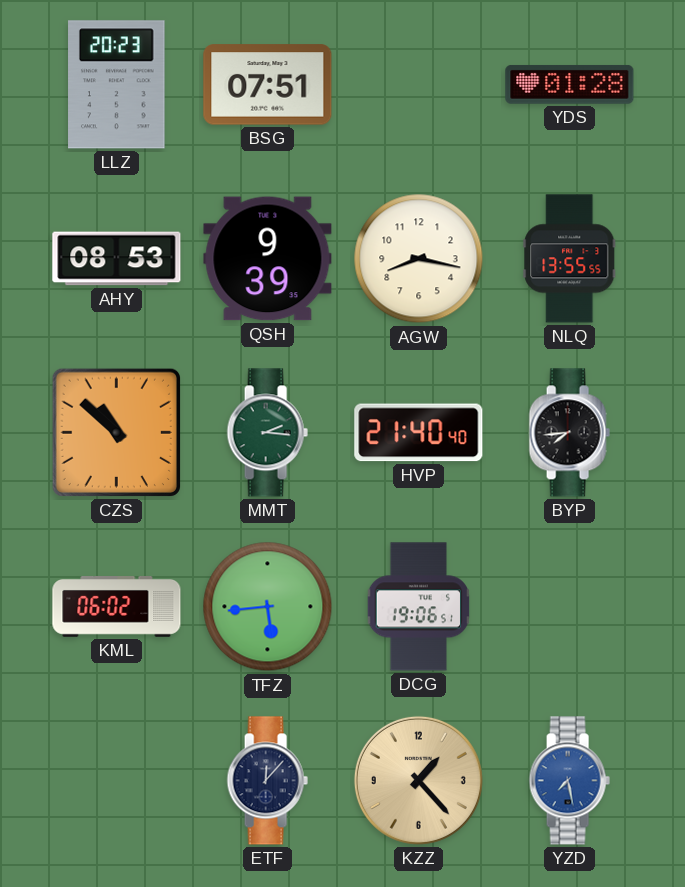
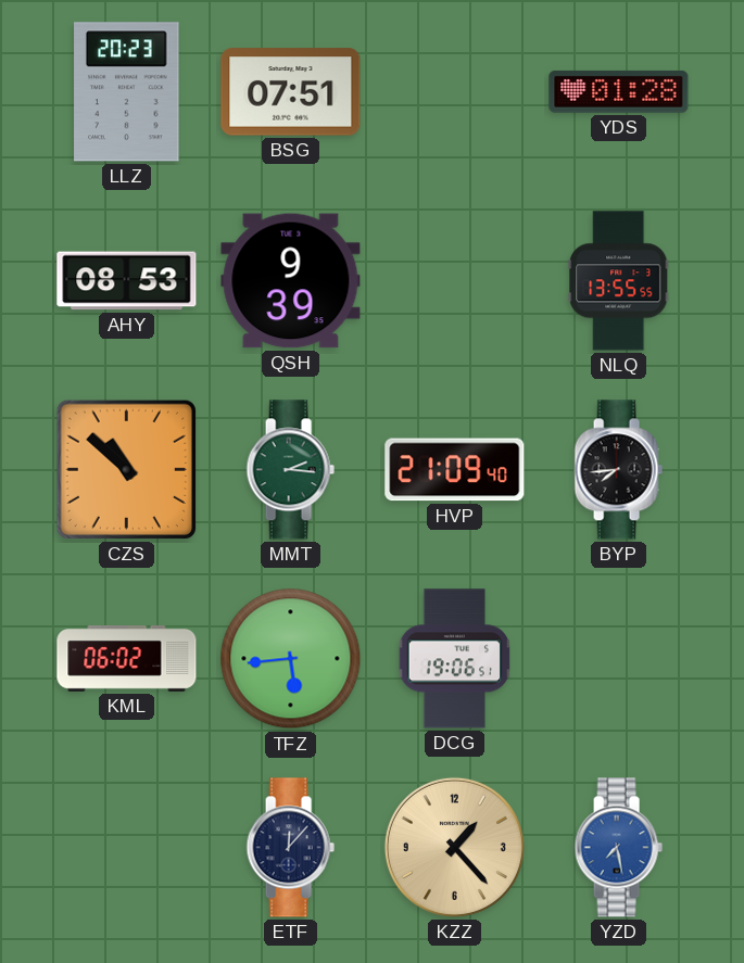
AGW: 8:17 -> none
HVP: 21:40 -> 21:09
